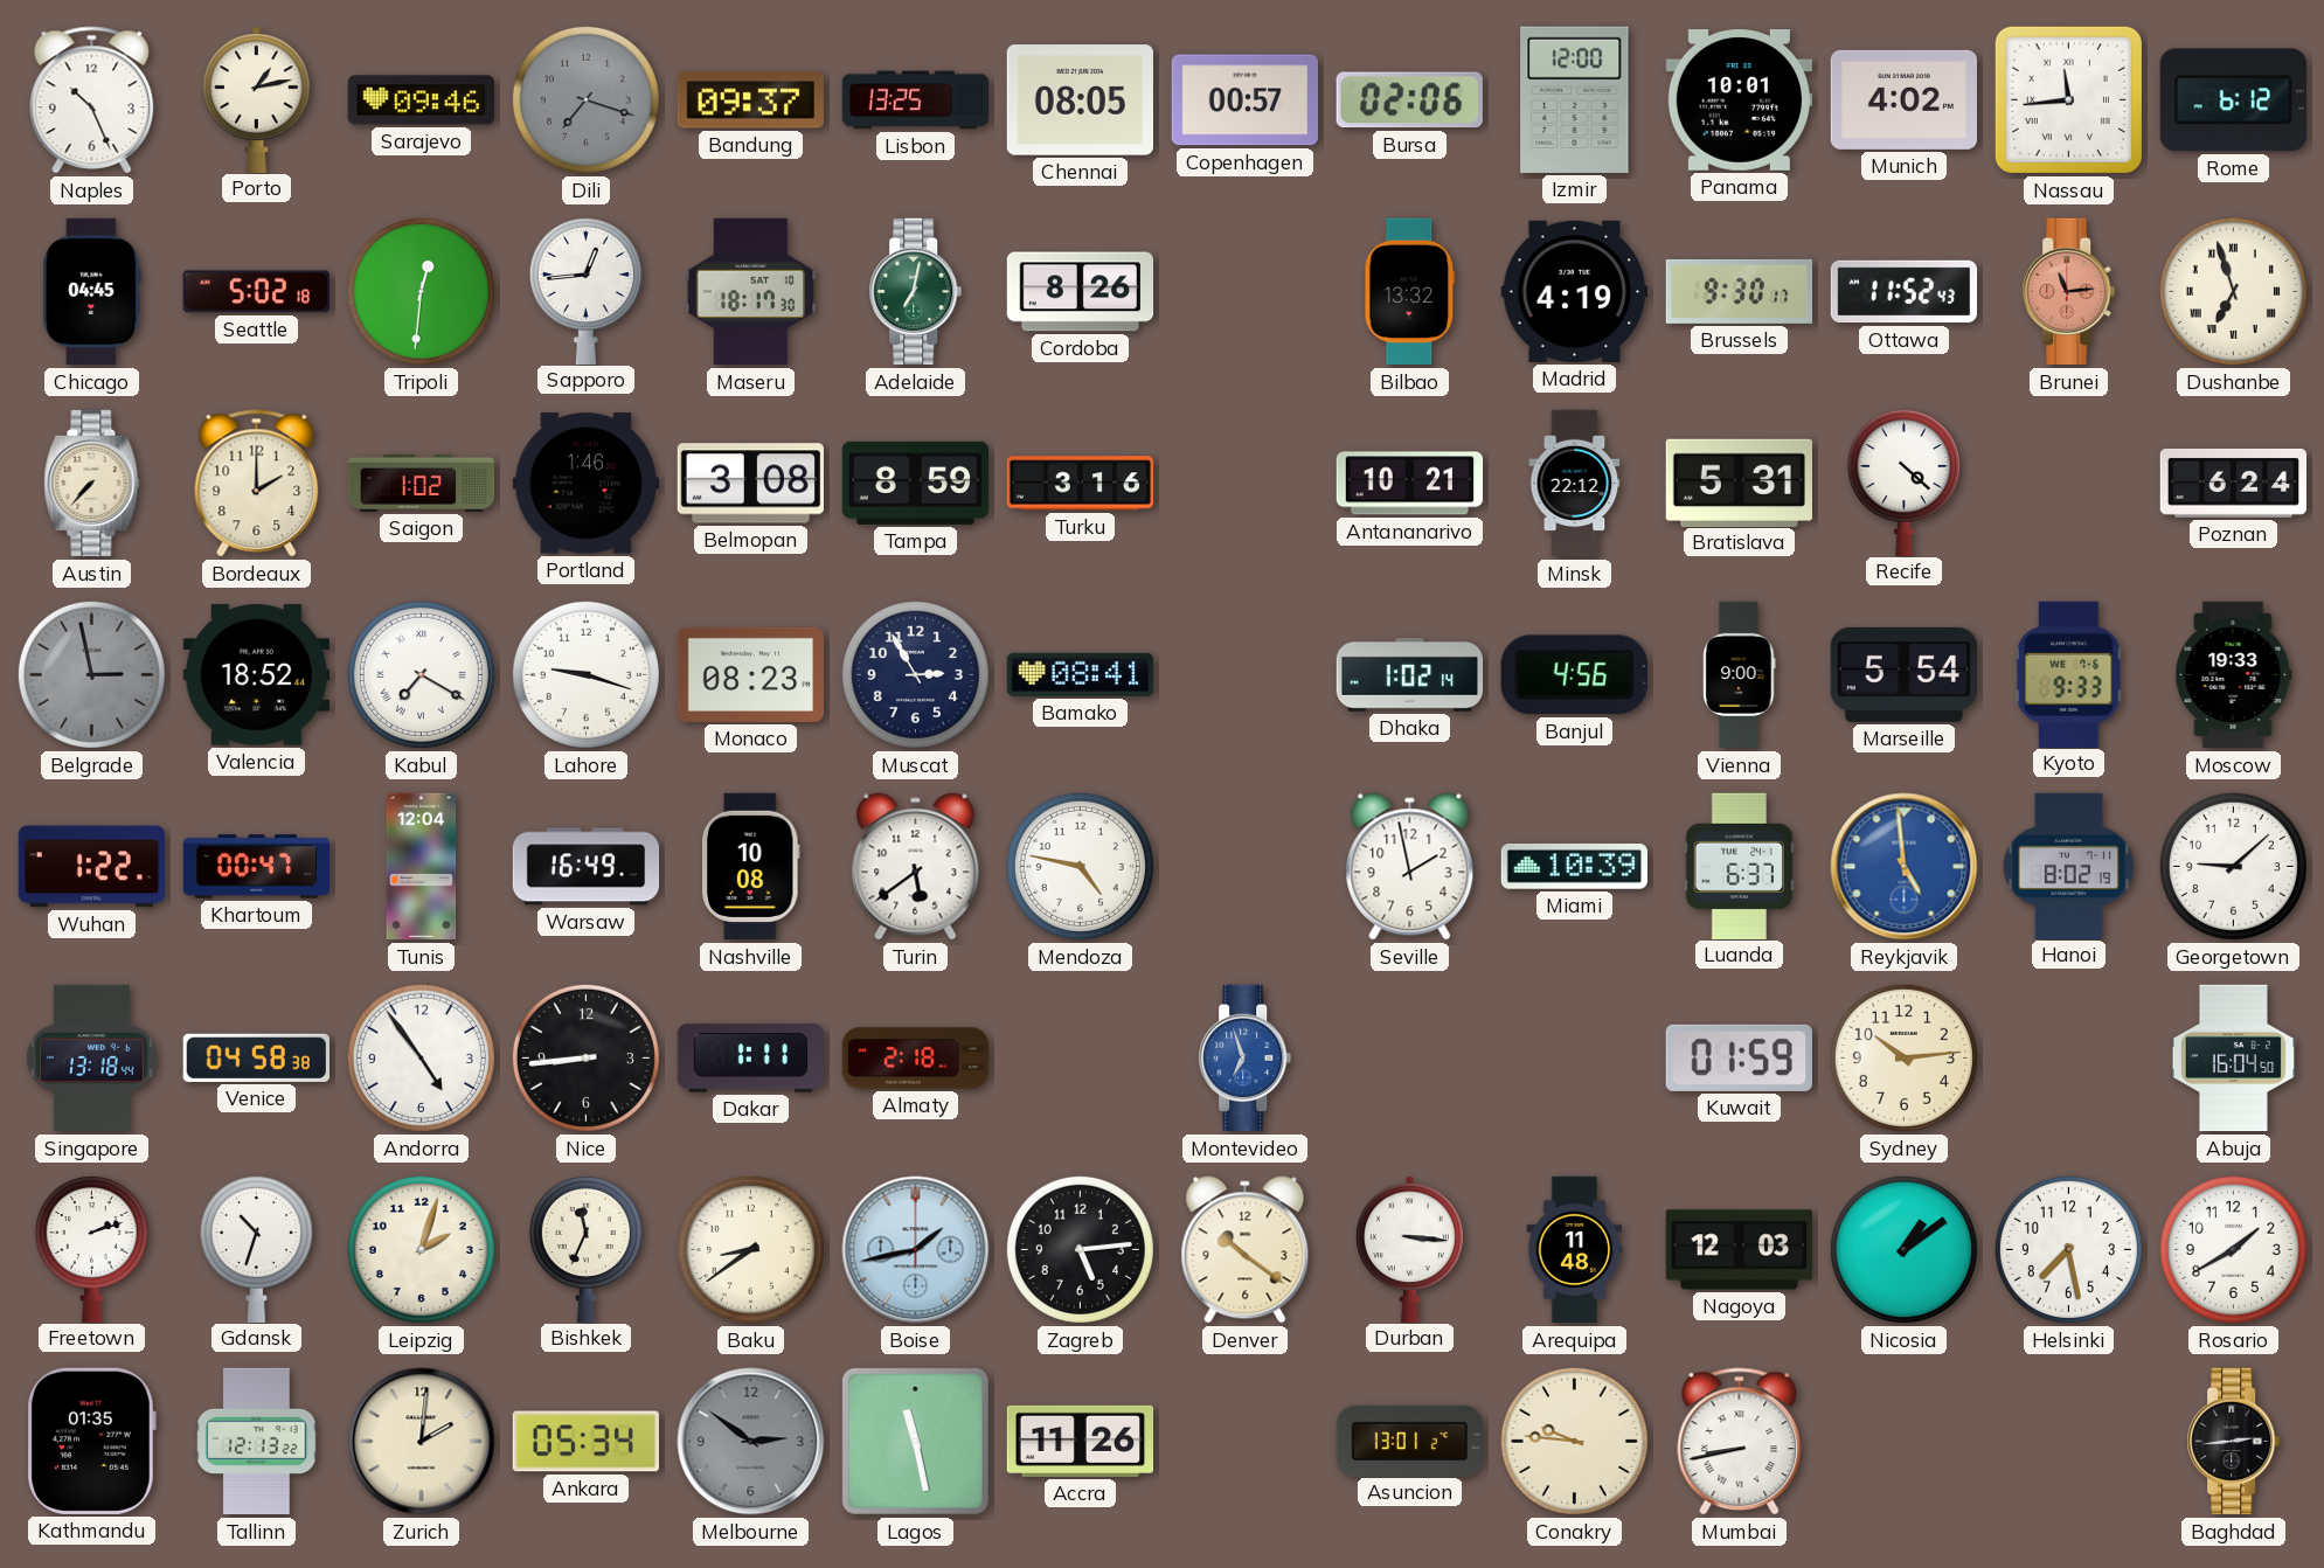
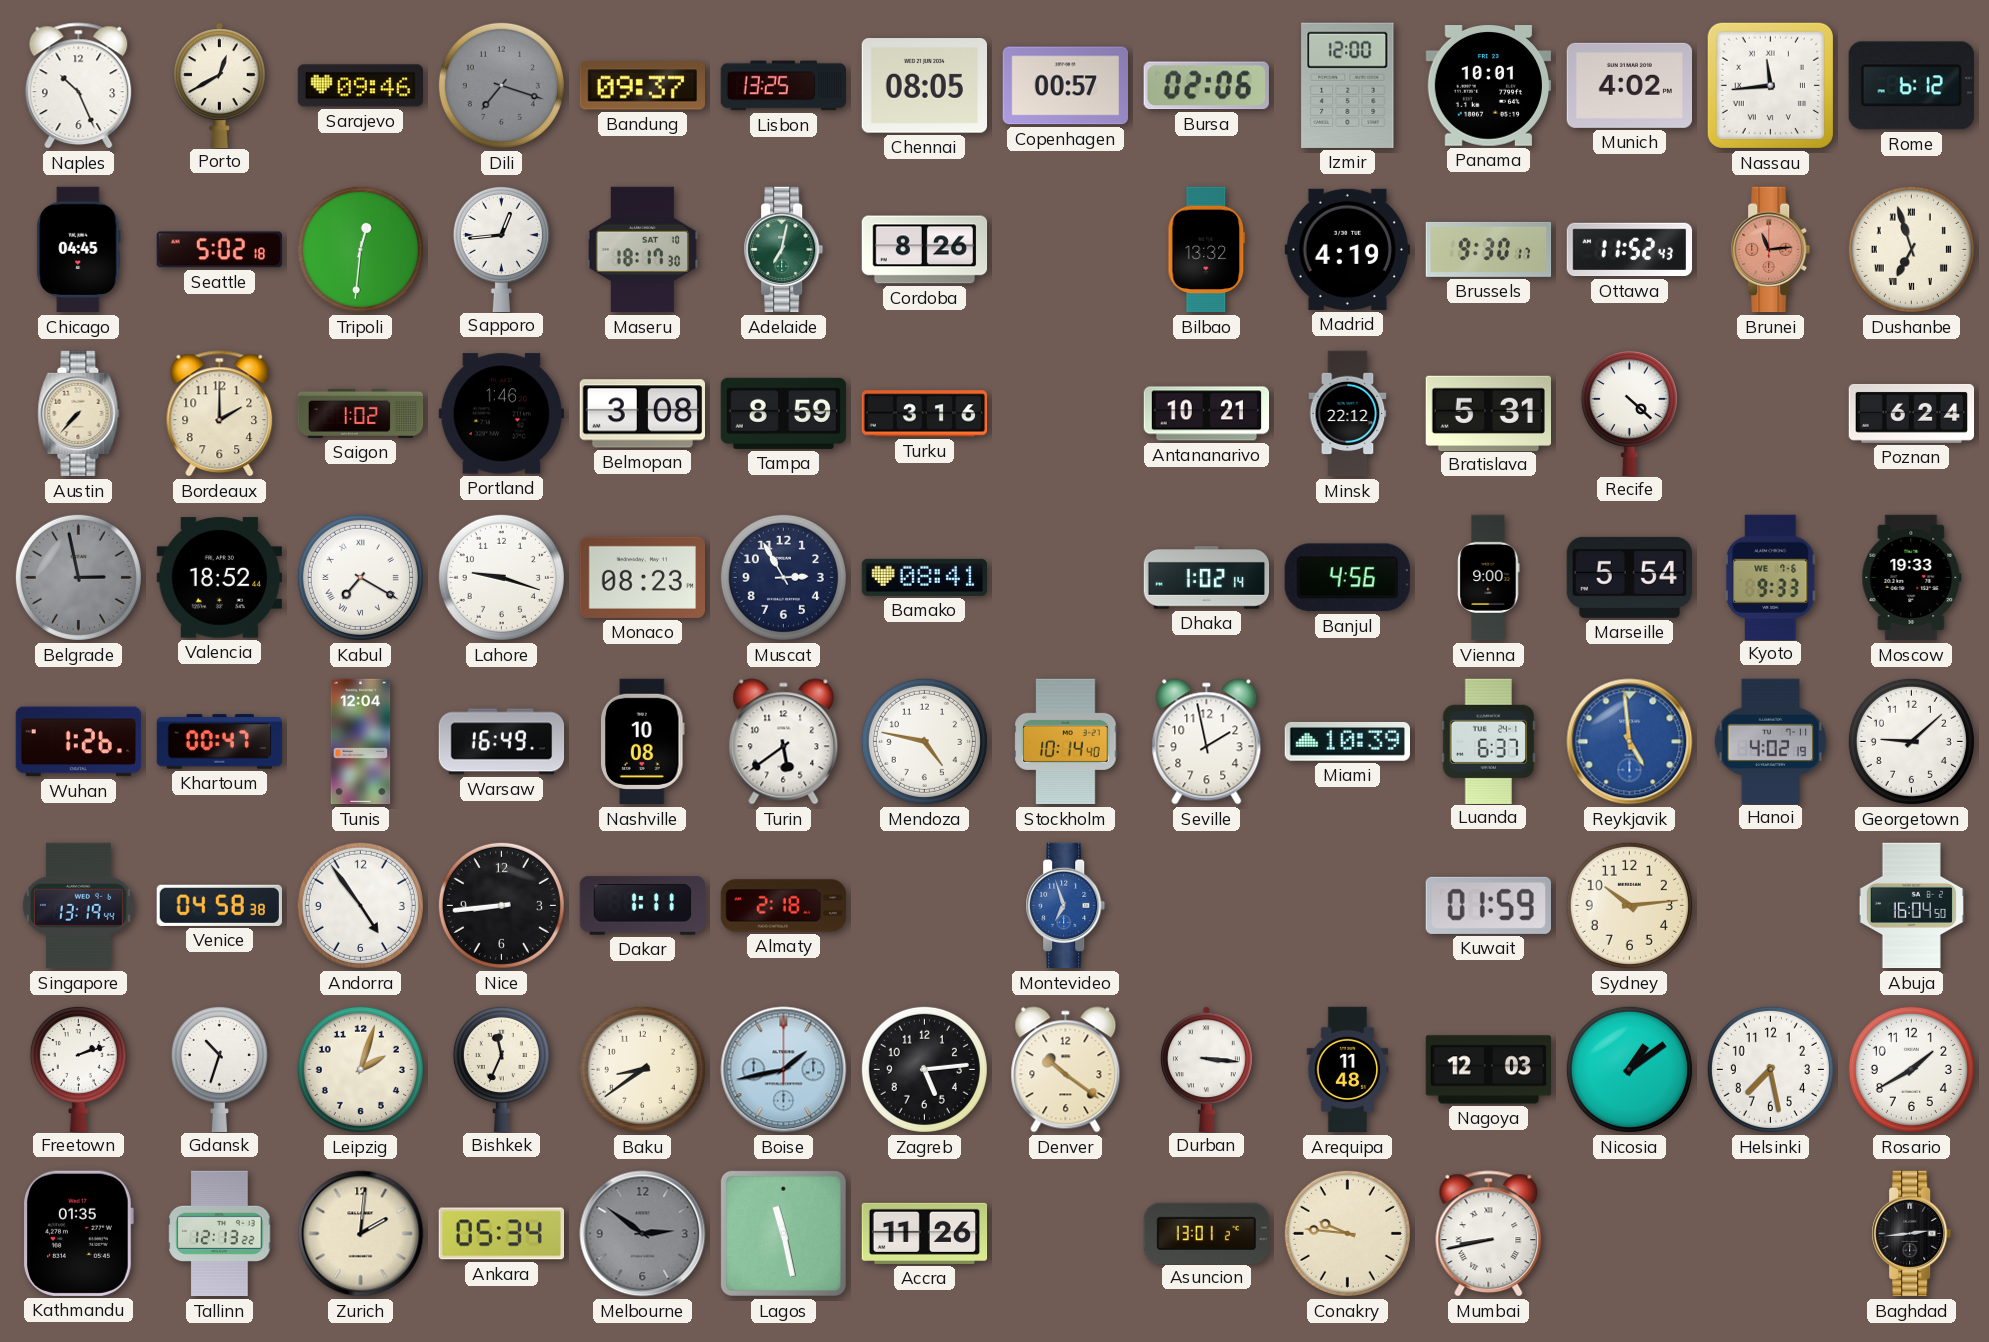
Porto: 1:13 -> 12:40
Wuhan: 1:22 -> 1:26
Stockholm: none -> 10:14
Hanoi: 8:02 -> 4:02
Singapore: 13:18 -> 13:19
